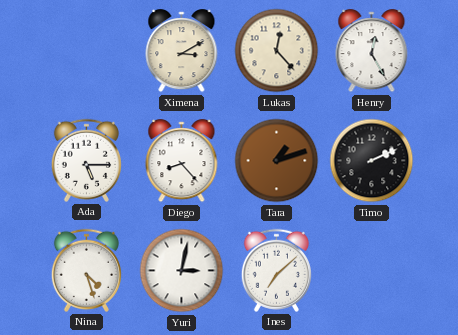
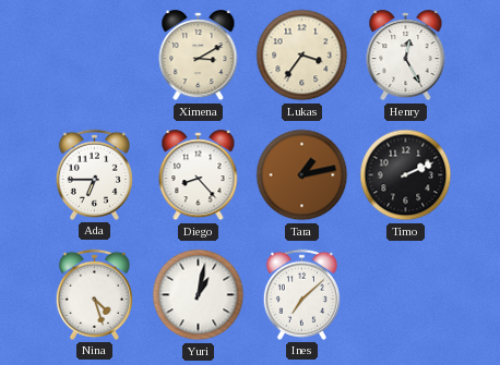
Lukas: 12:23 -> 3:36
Ada: 5:15 -> 6:45
Tara: 1:12 -> 1:13
Yuri: 3:02 -> 1:02
